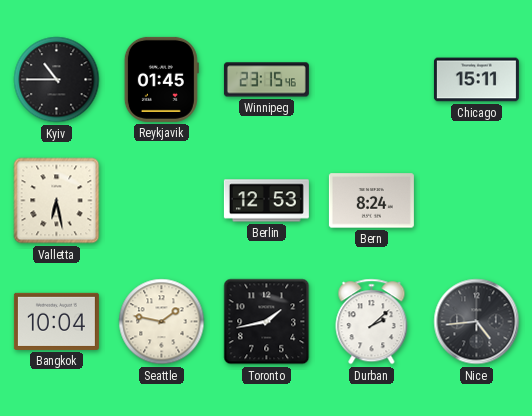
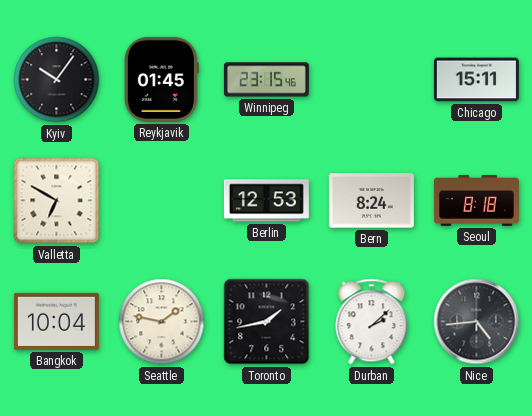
Kyiv: 10:45 -> 10:06
Valletta: 6:28 -> 6:50
Seoul: none -> 8:18
